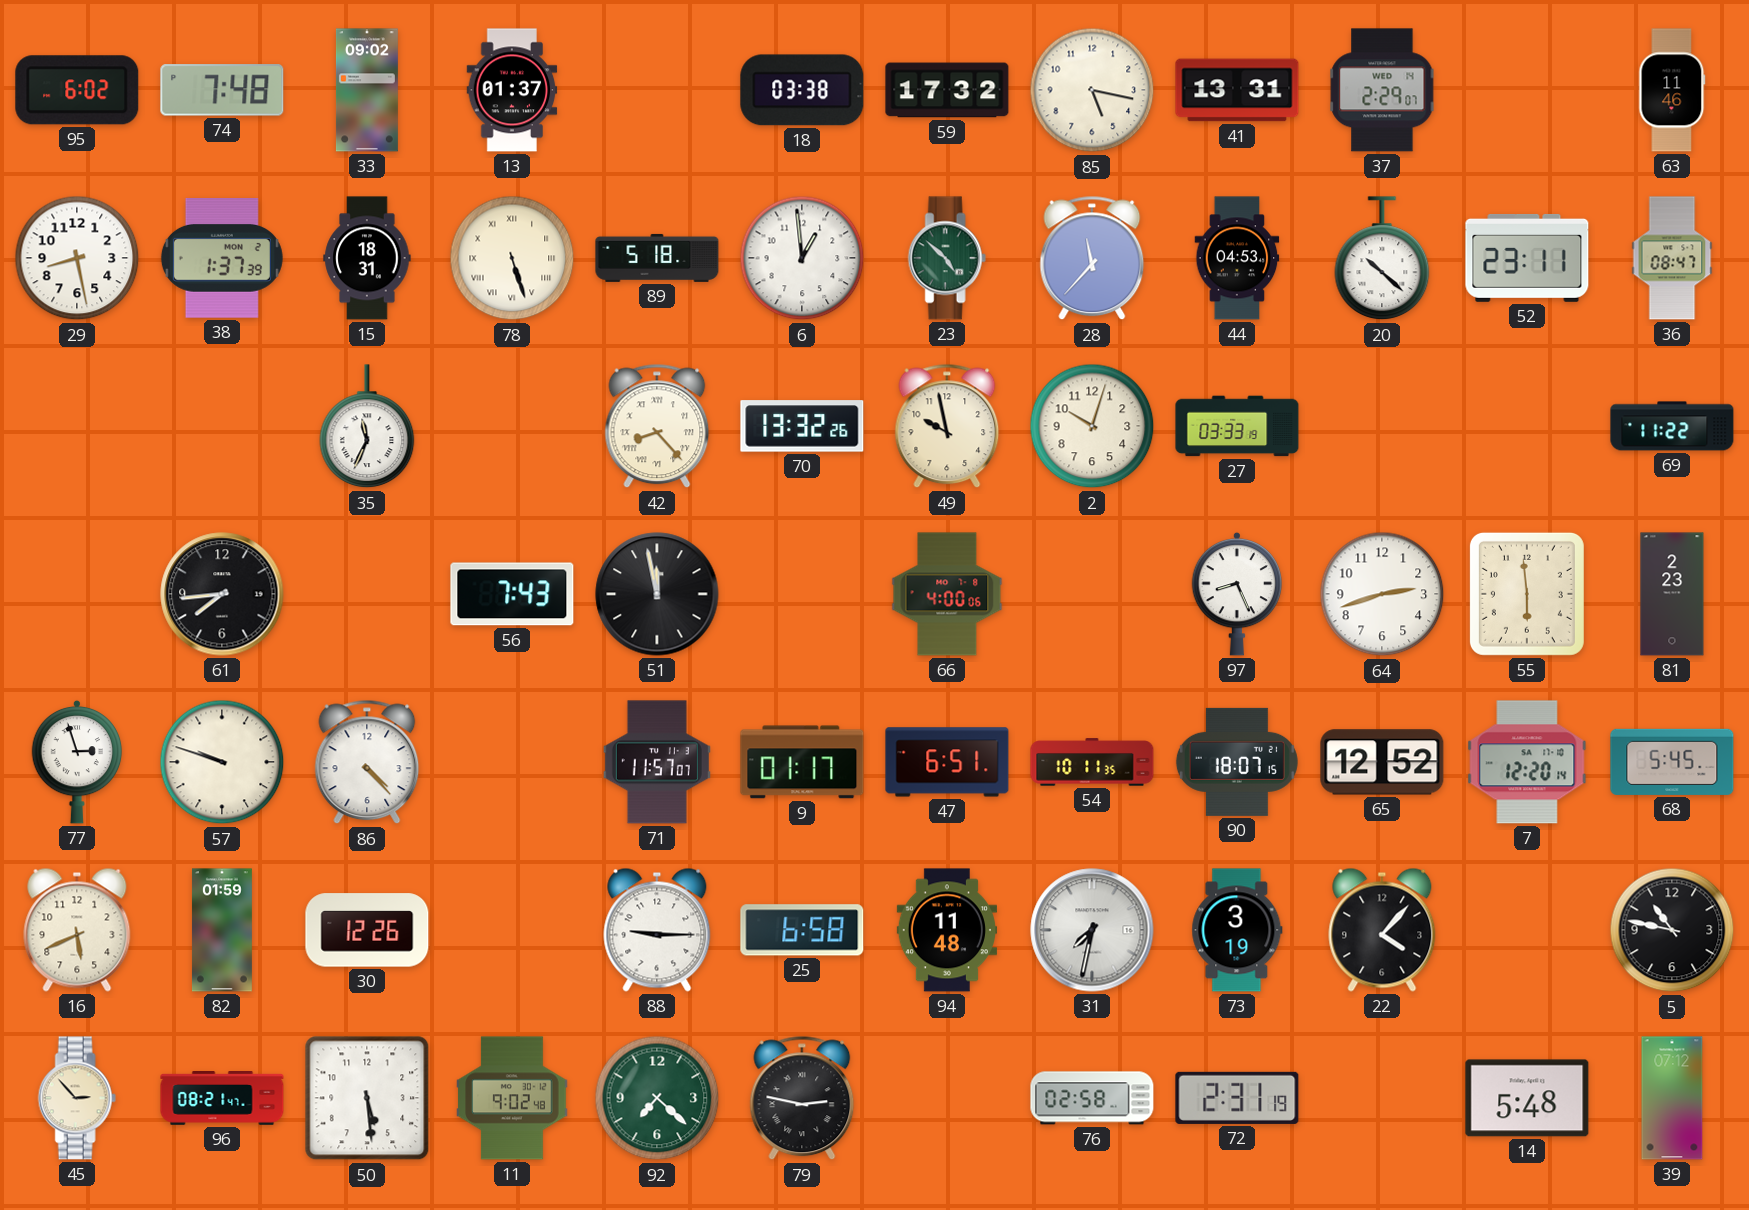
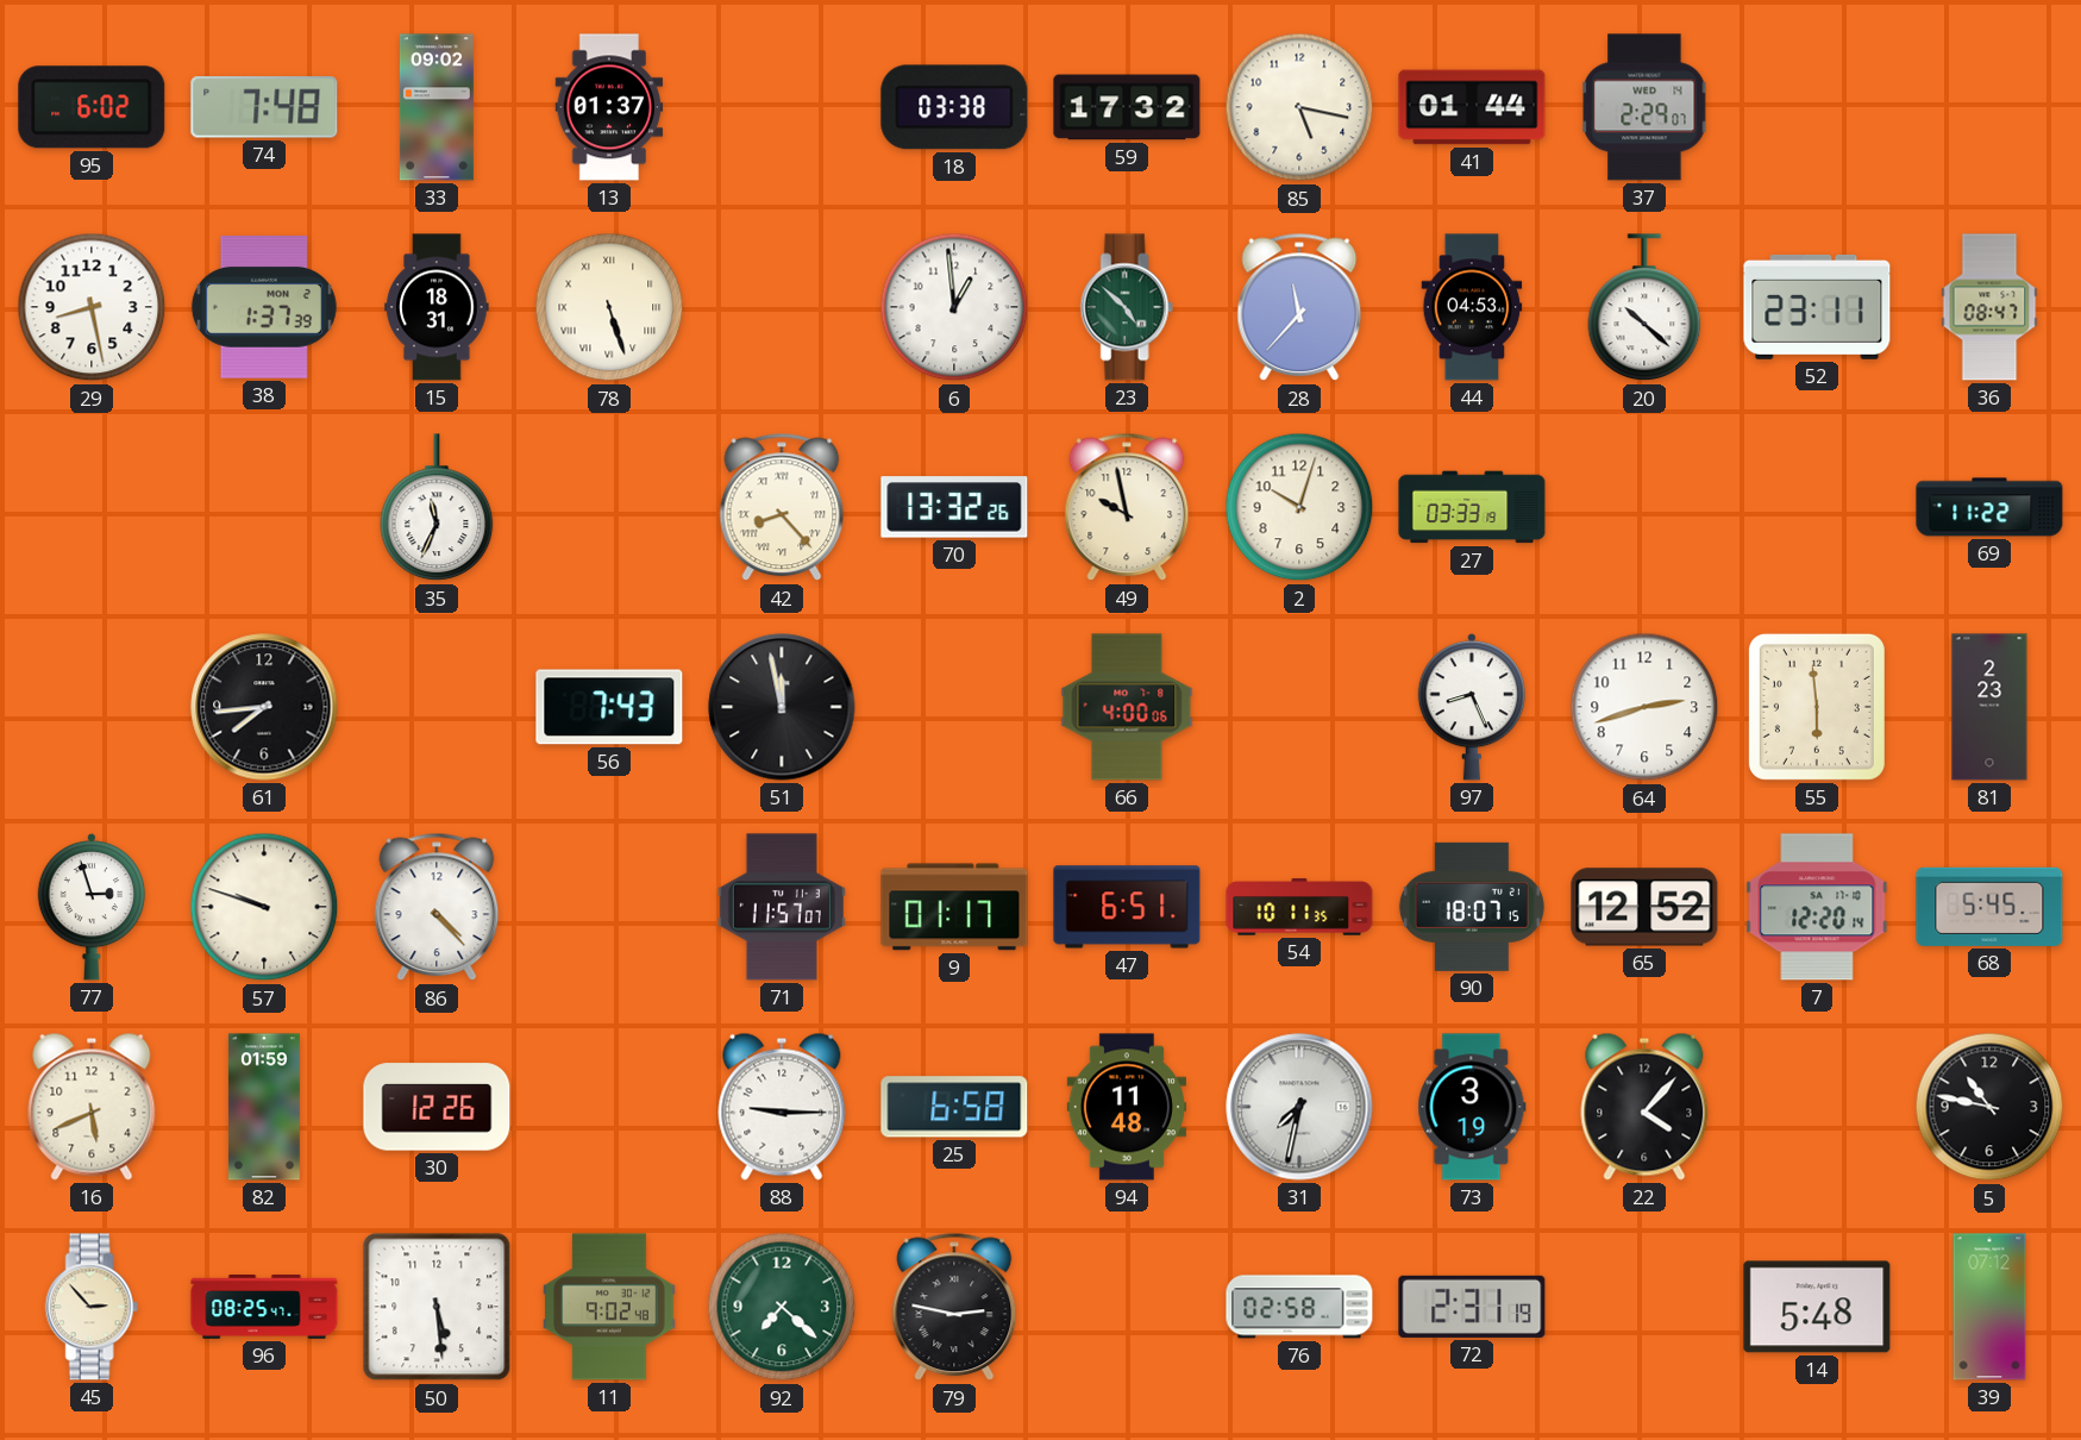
41: 13:31 -> 01:44
63: 11:46 -> none
89: 5:18 -> none
96: 08:21 -> 08:25
